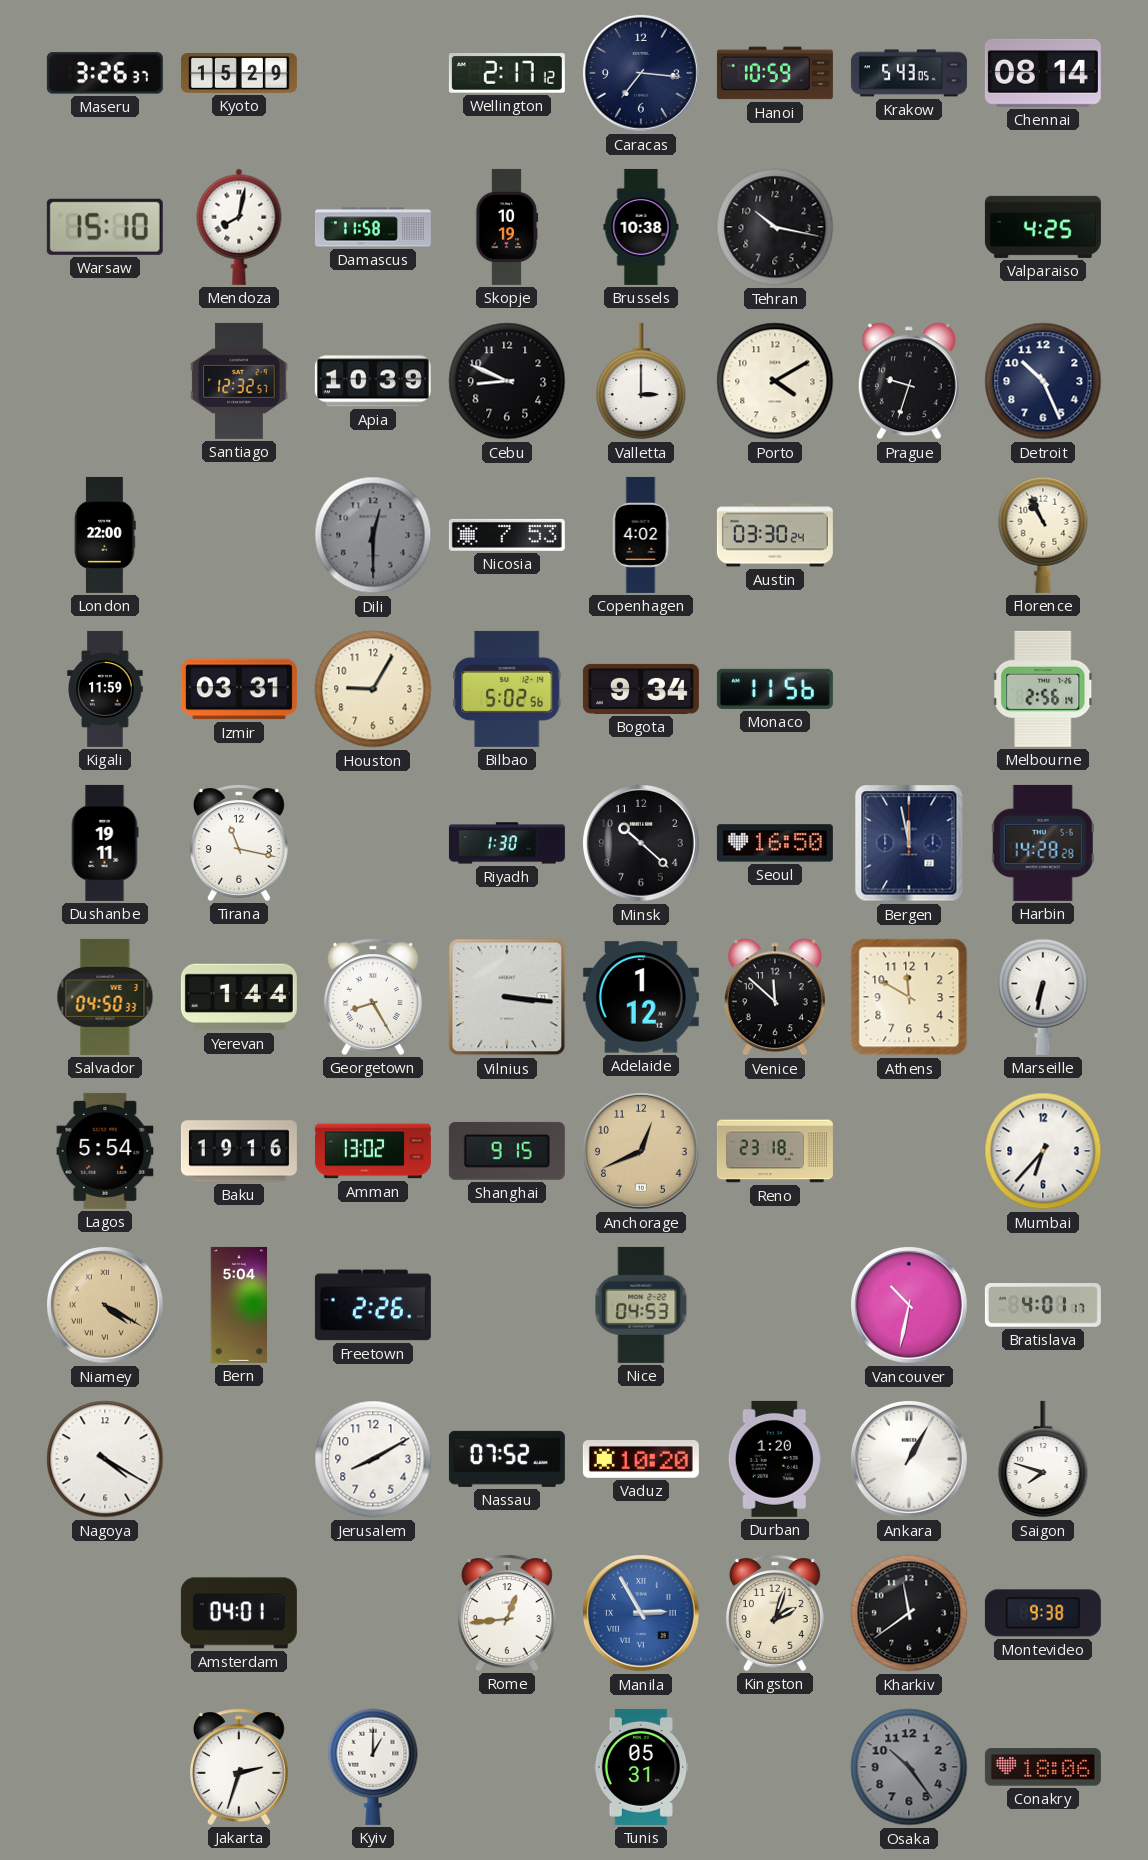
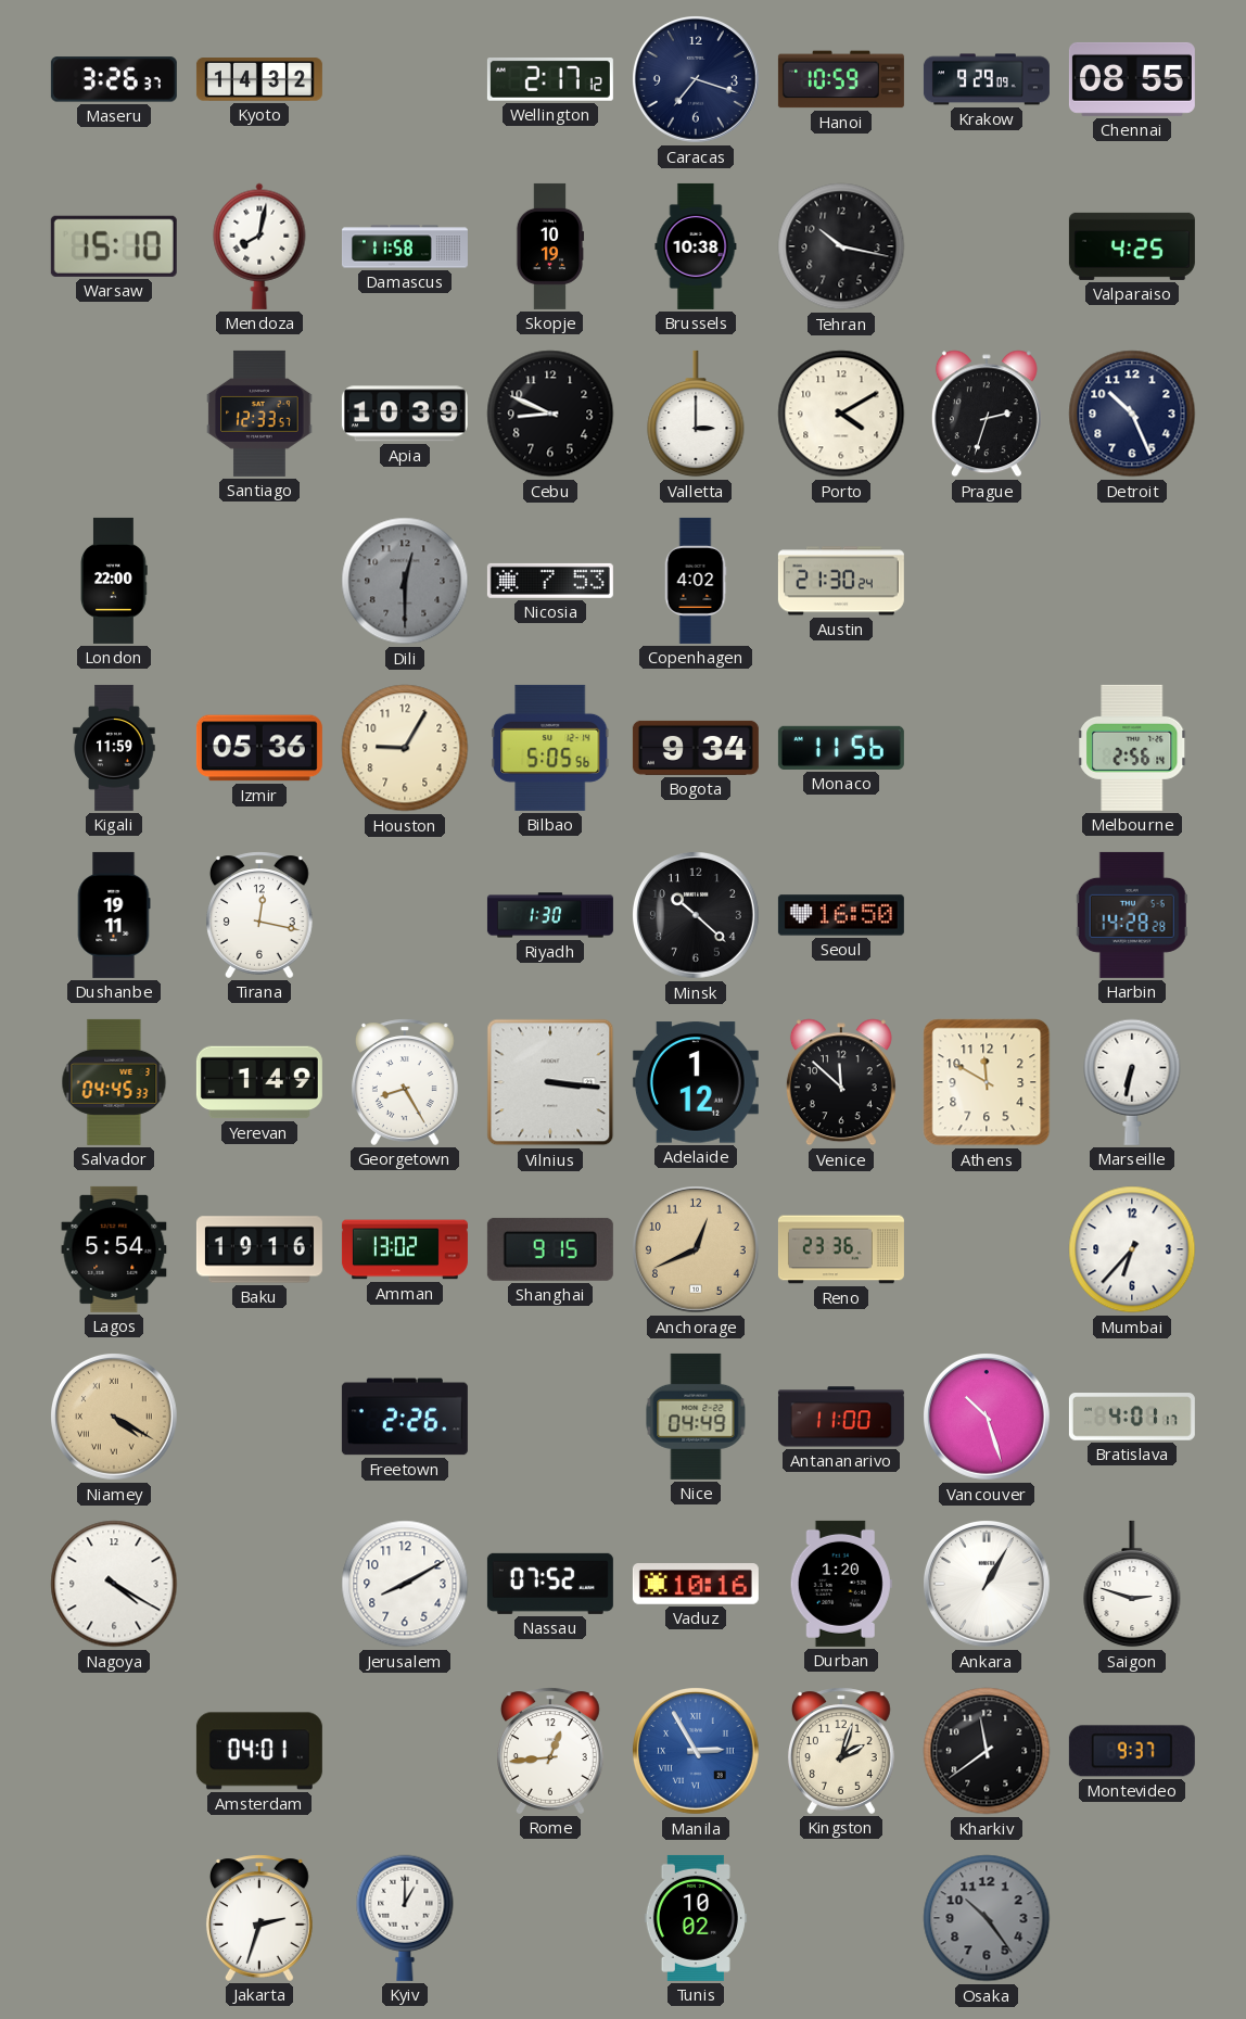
Kyoto: 15:29 -> 14:32
Caracas: 7:16 -> 7:18
Krakow: 5:43 -> 9:29
Chennai: 08:14 -> 08:55
Santiago: 12:32 -> 12:33
Prague: 9:33 -> 2:33
Austin: 03:30 -> 21:30
Florence: 10:56 -> none
Izmir: 03:31 -> 05:36
Bilbao: 5:02 -> 5:05
Tirana: 11:17 -> 12:17
Bergen: 11:58 -> none
Salvador: 04:50 -> 04:45
Yerevan: 1:44 -> 1:49
Reno: 23:18 -> 23:36
Bern: 5:04 -> none
Nice: 04:53 -> 04:49
Antananarivo: none -> 11:00
Vancouver: 10:32 -> 10:27
Vaduz: 10:20 -> 10:16
Saigon: 7:48 -> 2:48
Montevideo: 9:38 -> 9:37
Tunis: 05:31 -> 10:02
Conakry: 18:06 -> none
